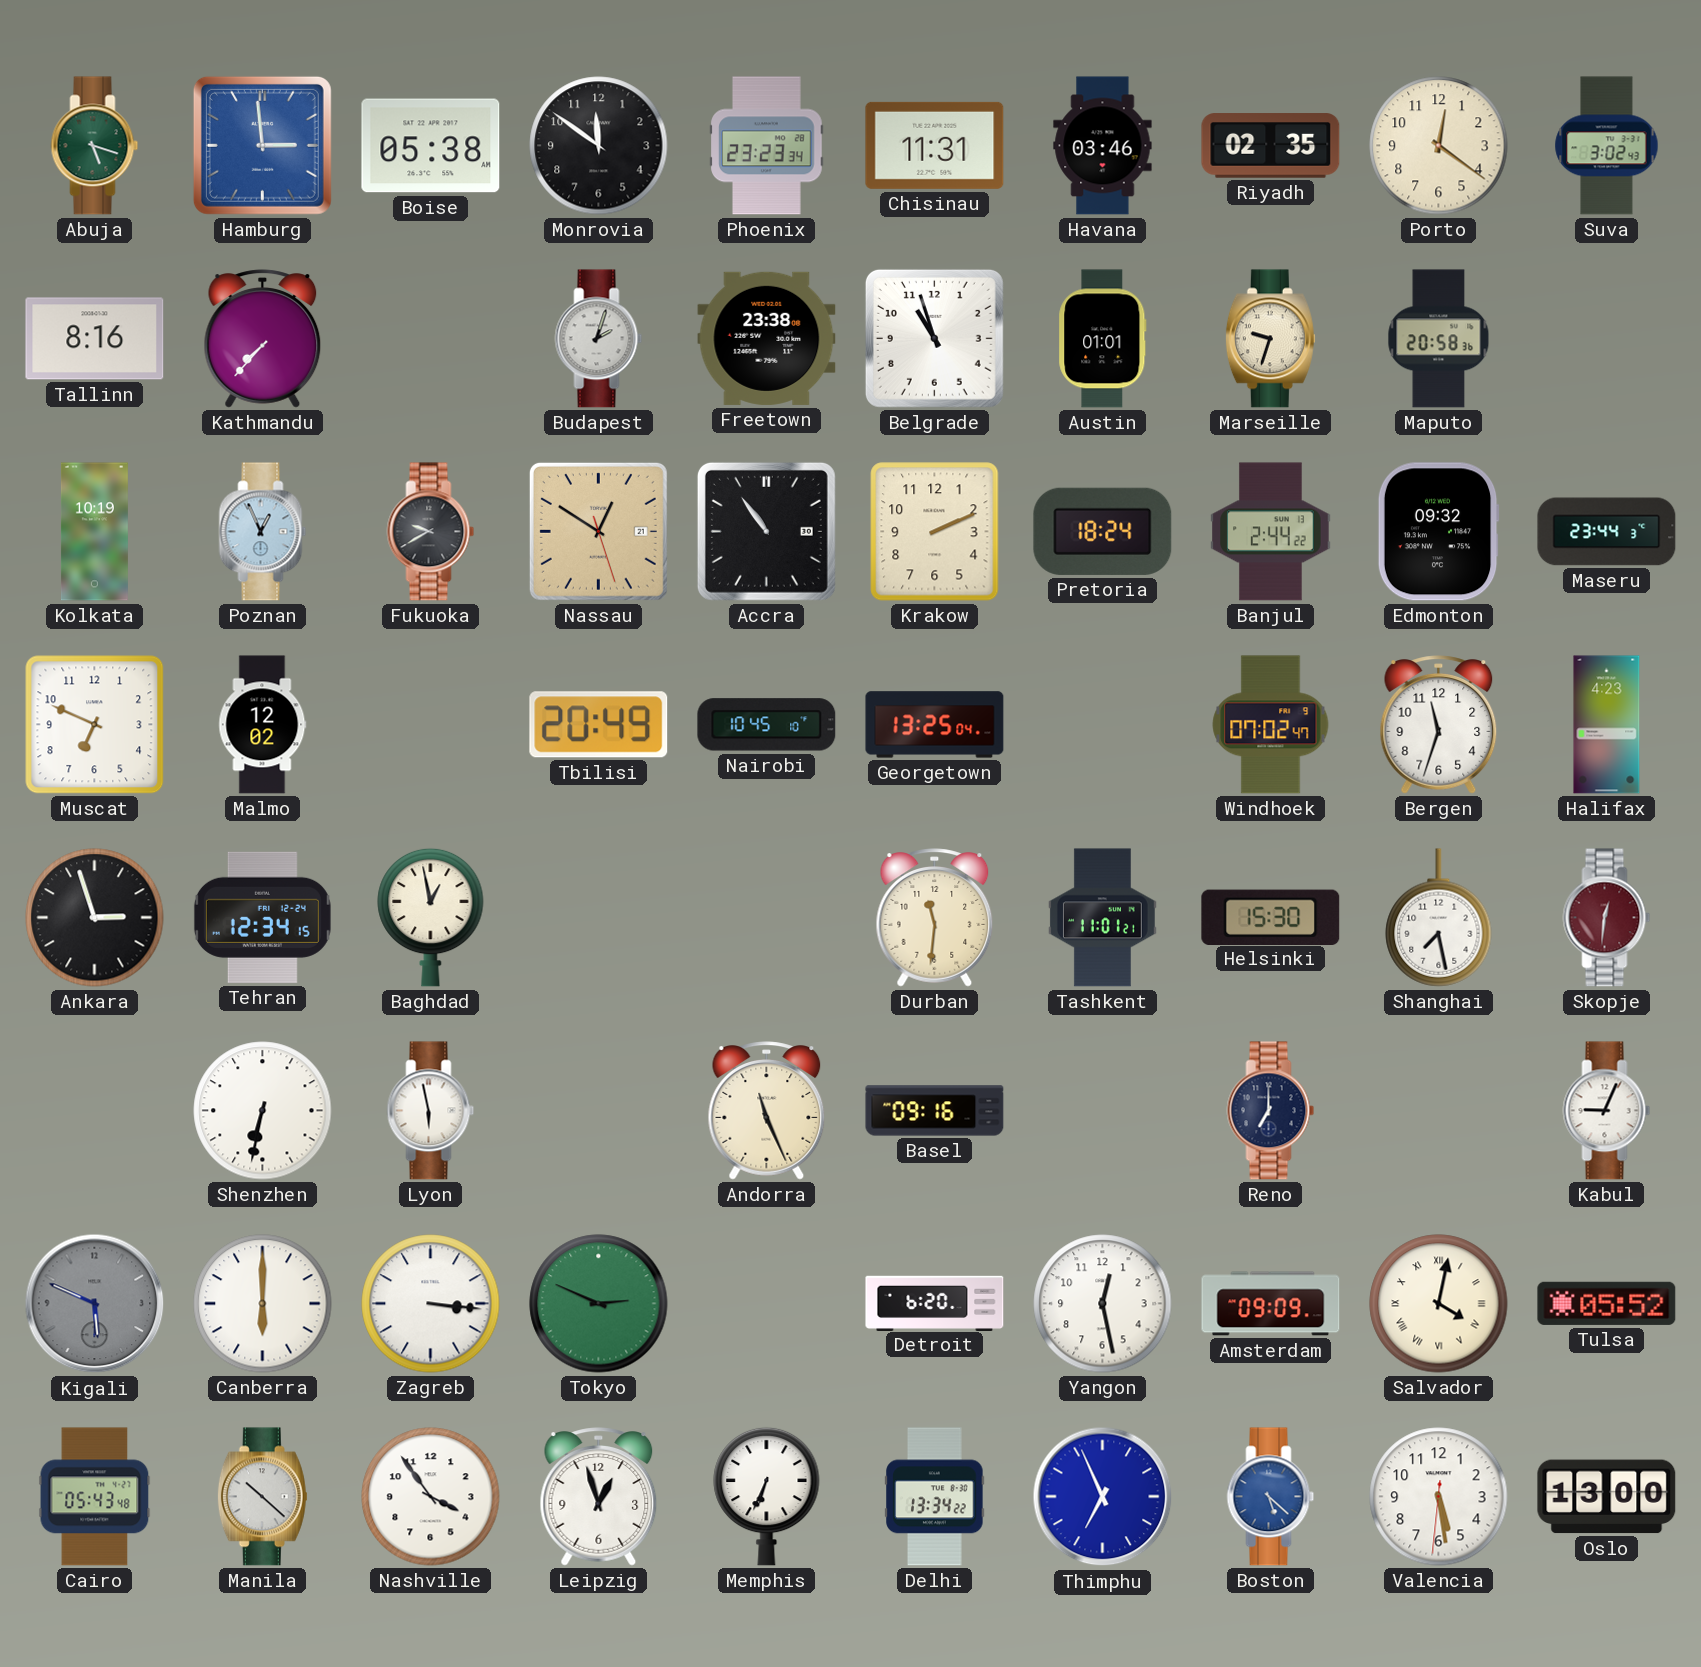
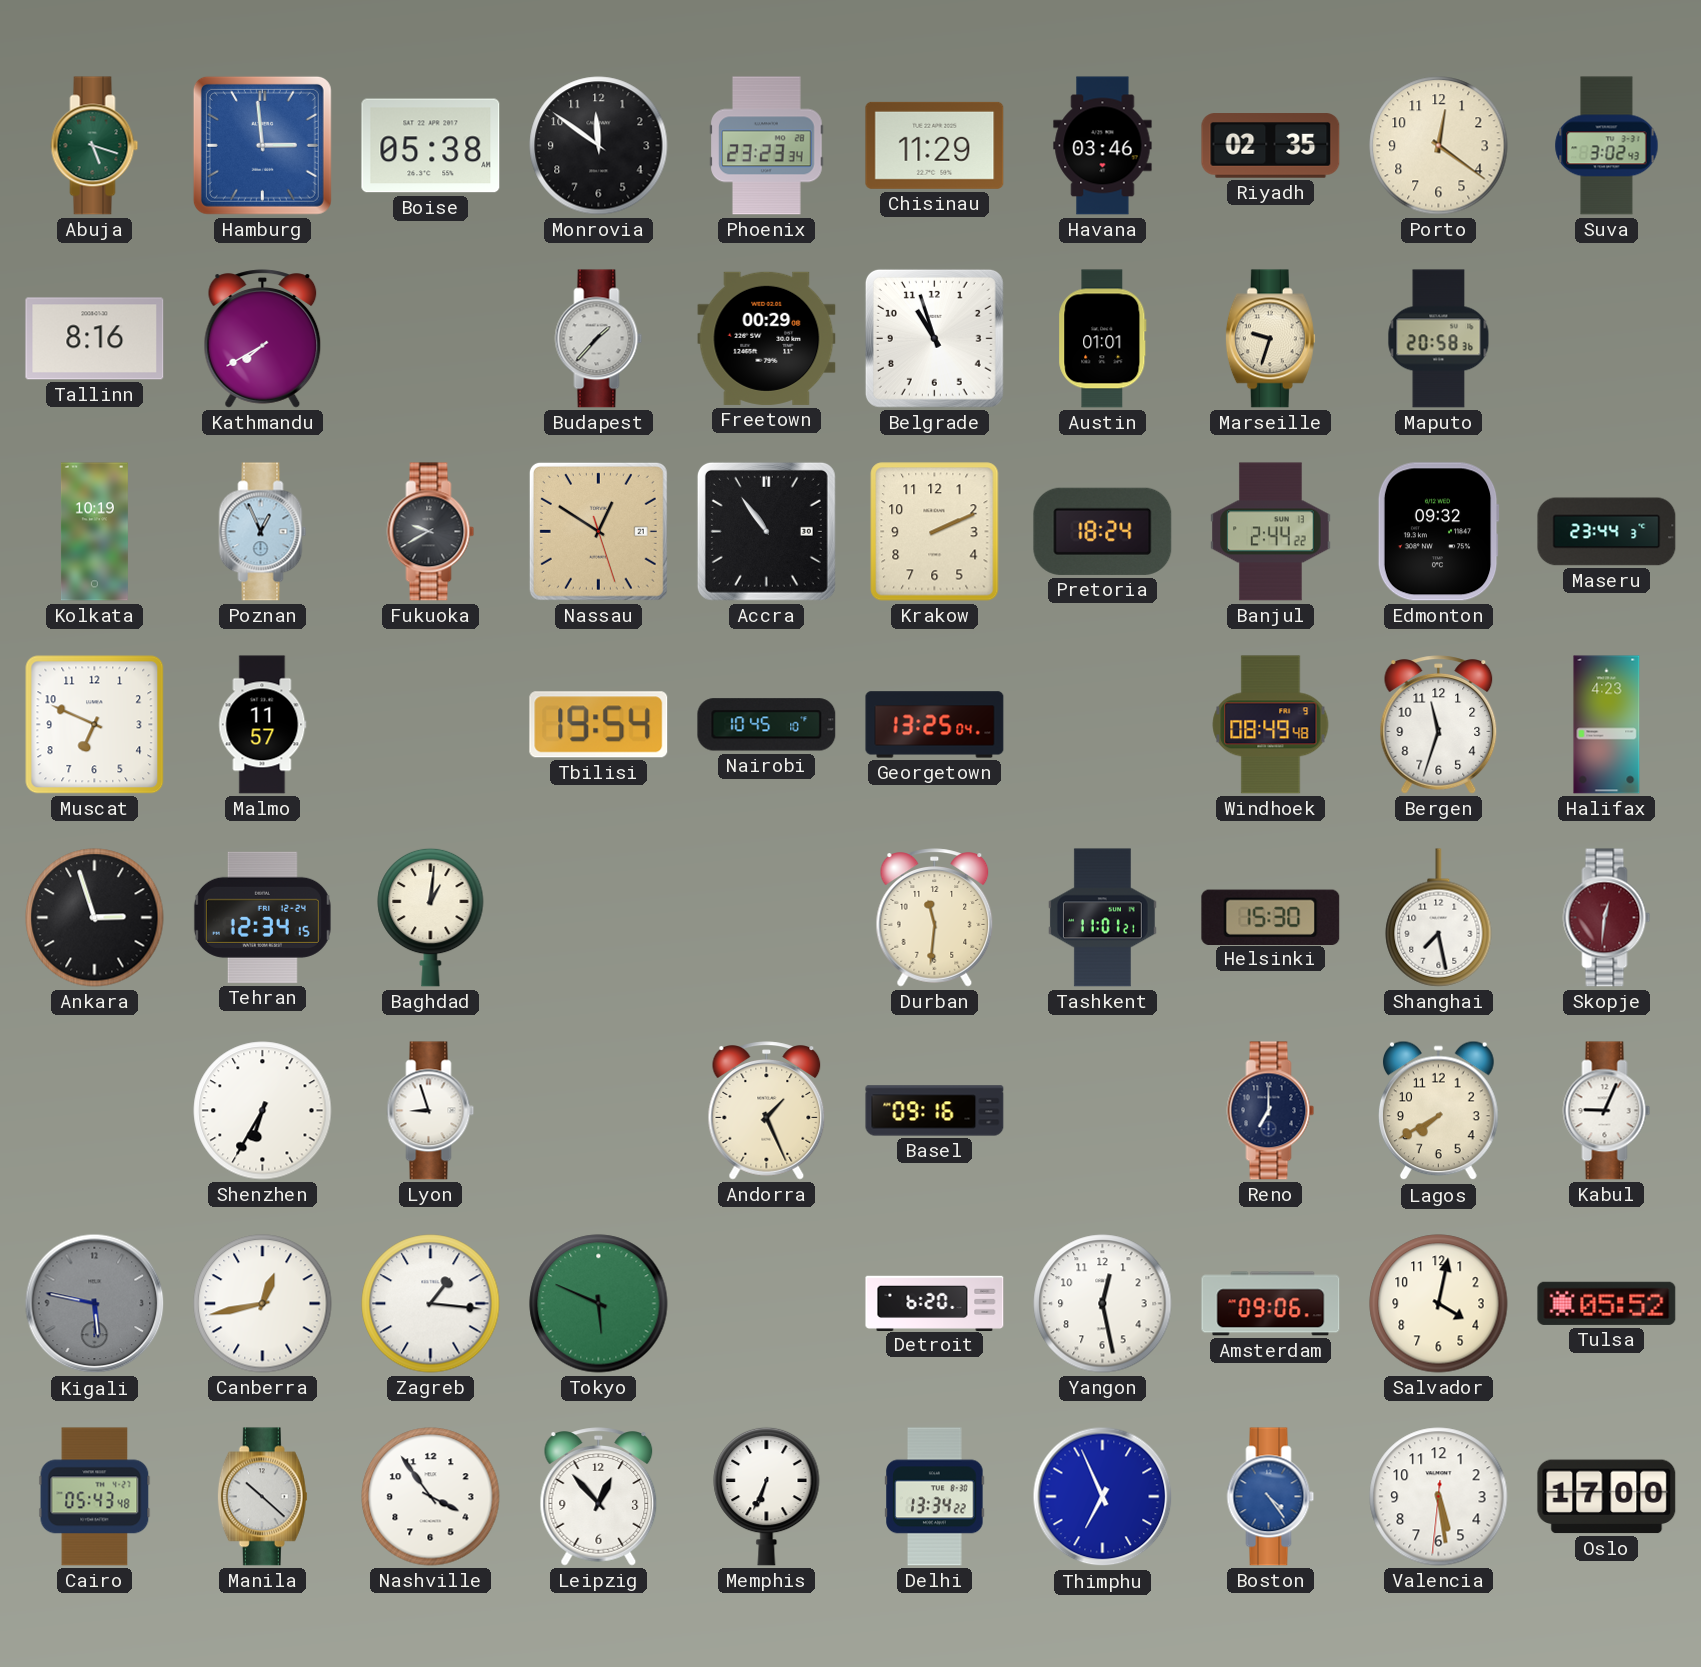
Chisinau: 11:31 -> 11:29
Kathmandu: 7:37 -> 7:40
Budapest: 2:03 -> 1:37
Freetown: 23:38 -> 00:29
Malmo: 12:02 -> 11:57
Tbilisi: 20:49 -> 19:54
Windhoek: 07:02 -> 08:49
Baghdad: 12:58 -> 1:01
Shenzhen: 6:32 -> 6:35
Lyon: 5:58 -> 8:57
Andorra: 11:26 -> 1:26
Lagos: none -> 7:40
Kigali: 5:49 -> 5:47
Canberra: 6:00 -> 12:43
Zagreb: 3:16 -> 1:16
Tokyo: 2:49 -> 5:49
Amsterdam: 09:09 -> 09:06
Salvador numerals: Roman -> Arabic
Leipzig: 12:57 -> 12:53
Boston: 5:22 -> 4:24
Oslo: 13:00 -> 17:00
